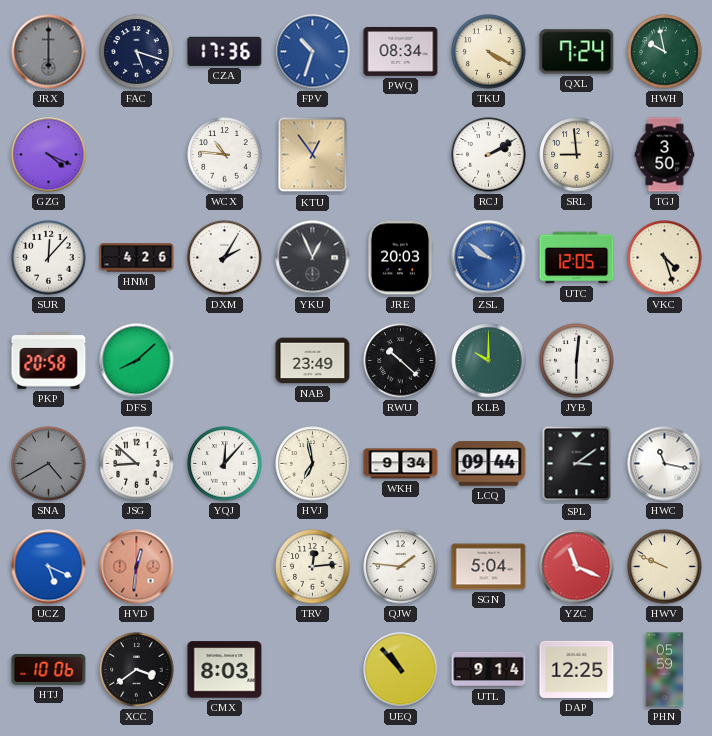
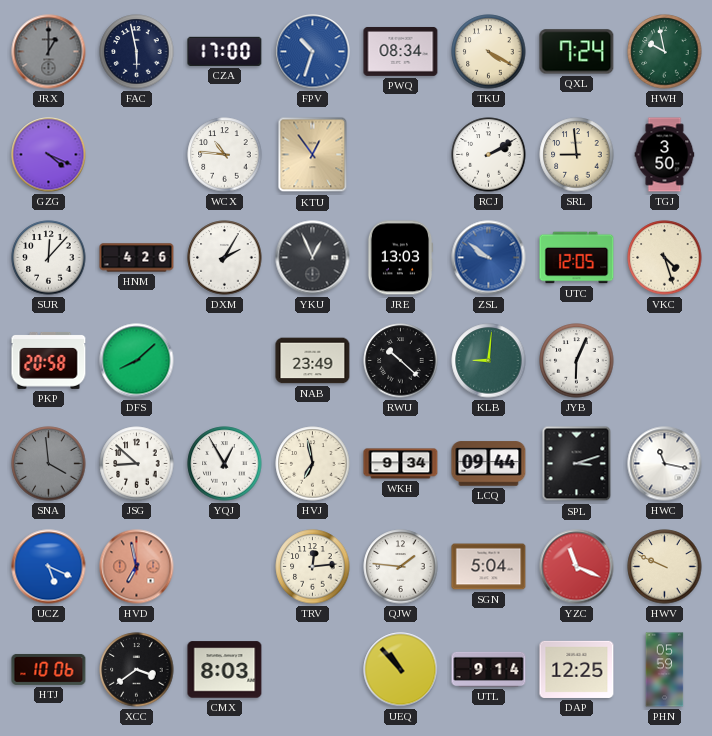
JRX: 6:00 -> 1:00
FAC: 5:18 -> 5:58
CZA: 17:36 -> 17:00
JRE: 20:03 -> 13:03
KLB: 10:00 -> 9:01
JYB: 6:01 -> 6:04
SNA: 4:40 -> 3:59
YQJ: 12:07 -> 12:55
SPL: 3:09 -> 3:12
HVD: 12:31 -> 6:58
